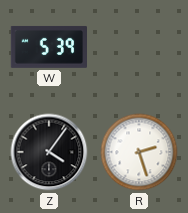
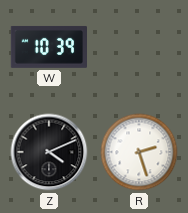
W: 5:39 -> 10:39
Z: 4:06 -> 4:11
